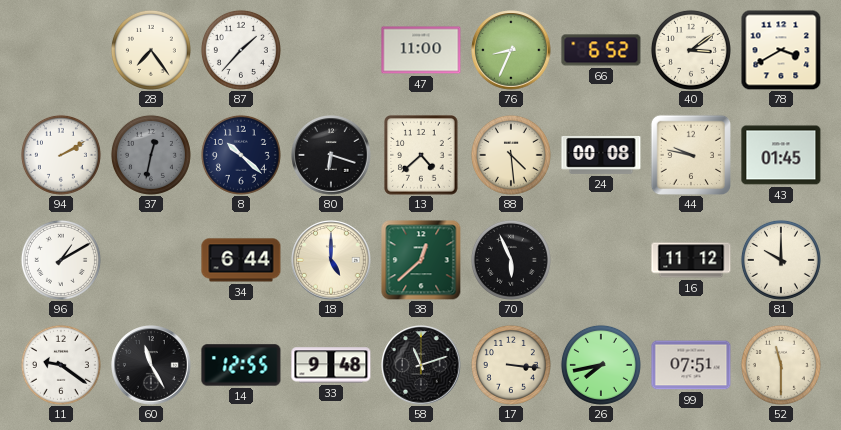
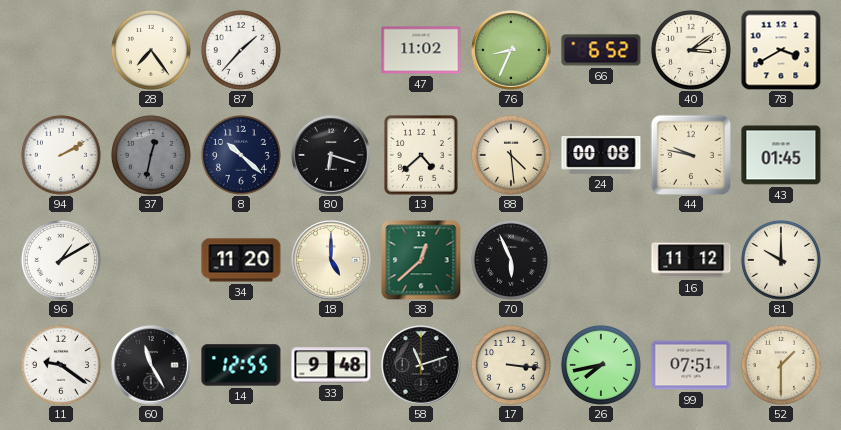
47: 11:00 -> 11:02
34: 6:44 -> 11:20
52: 11:30 -> 1:30
